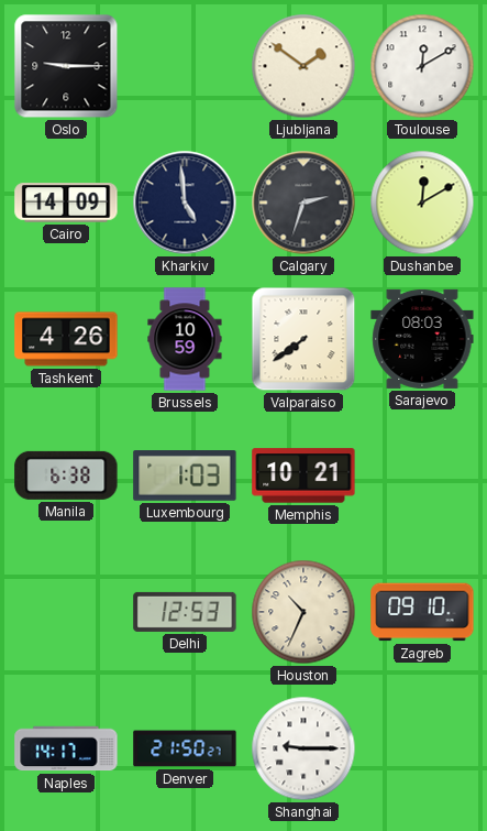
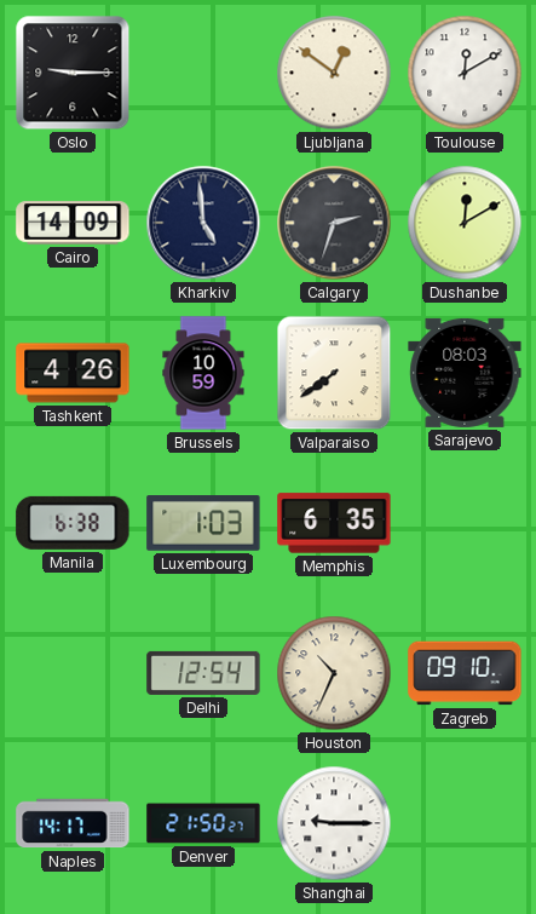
Ljubljana: 1:51 -> 12:51
Memphis: 10:21 -> 6:35
Delhi: 12:53 -> 12:54
